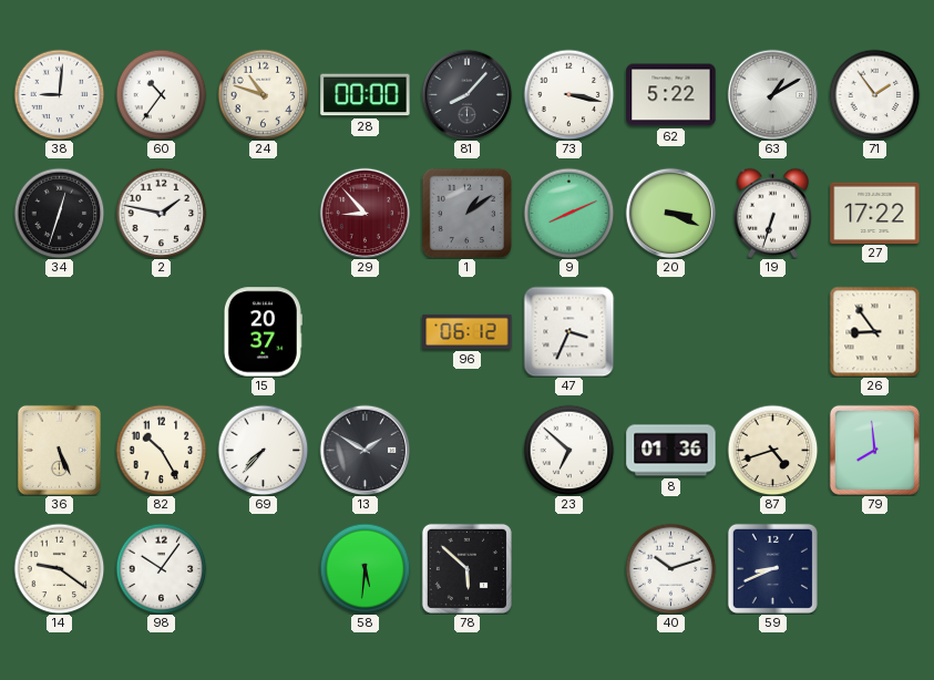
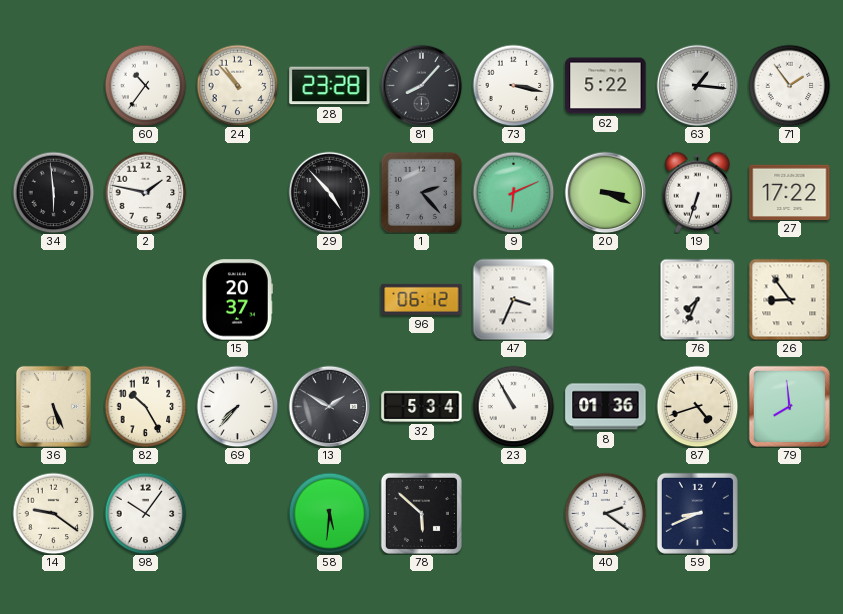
38: 9:01 -> none
24: 10:48 -> 10:53
28: 00:00 -> 23:28
63: 1:10 -> 1:16
34: 12:33 -> 5:59
29: 8:53 -> 4:53
29 dial: burgundy -> black
1: 1:09 -> 2:23
9: 8:11 -> 6:11
76: none -> 7:34
32: none -> 5:34
23: 6:52 -> 10:55
40: 10:12 -> 2:21
